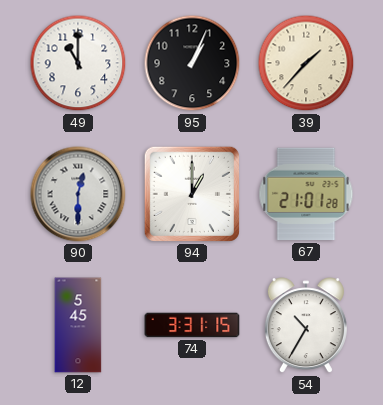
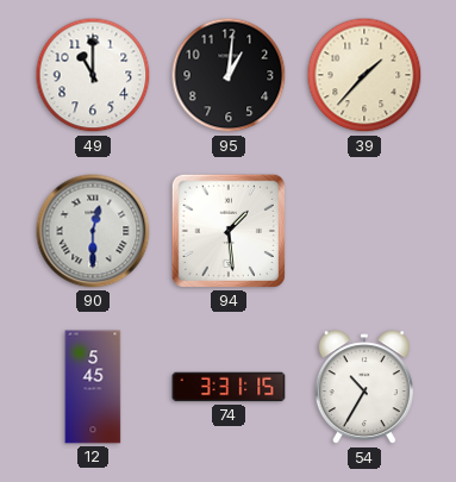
95: 1:04 -> 1:01
94: 1:00 -> 1:29
67: 21:01 -> none
